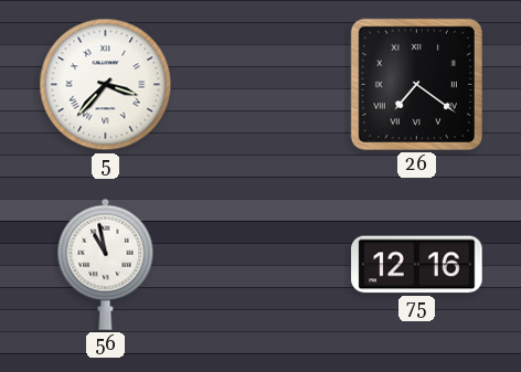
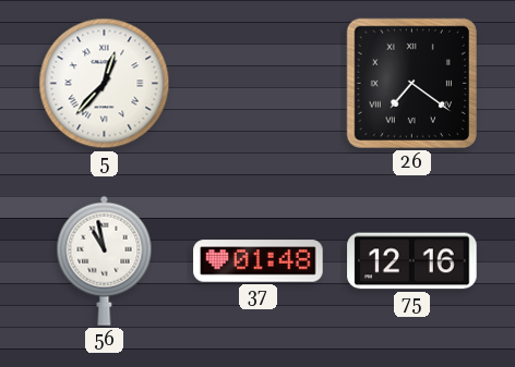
5: 3:37 -> 12:37
37: none -> 01:48
